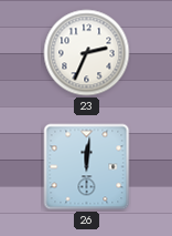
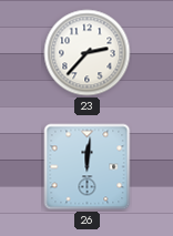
23: 2:34 -> 2:37
